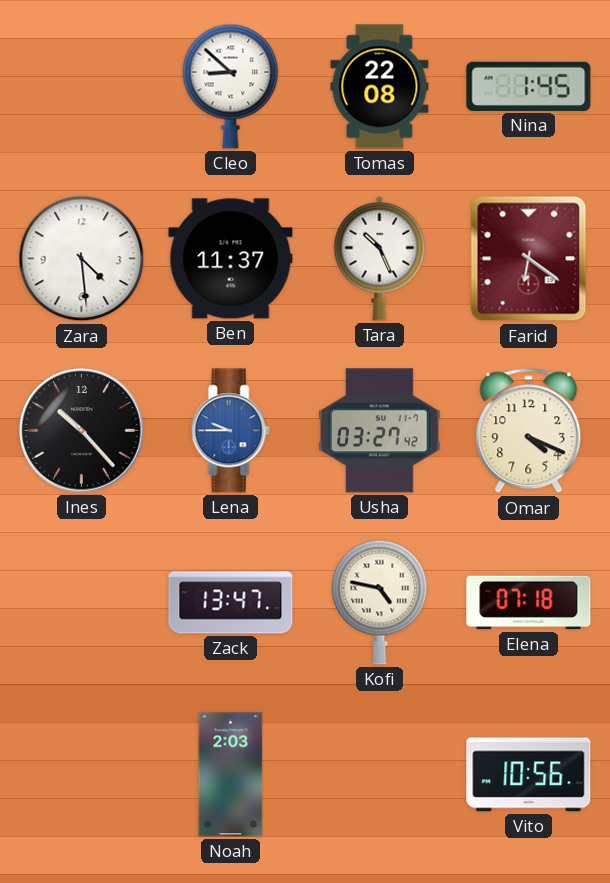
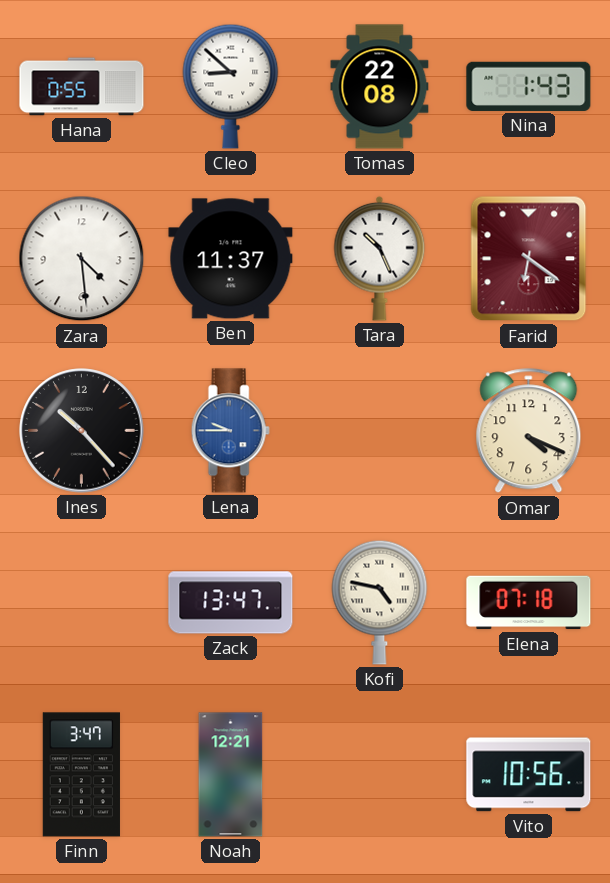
Hana: none -> 0:55
Nina: 1:45 -> 1:43
Usha: 03:27 -> none
Finn: none -> 3:47
Noah: 2:03 -> 12:21
